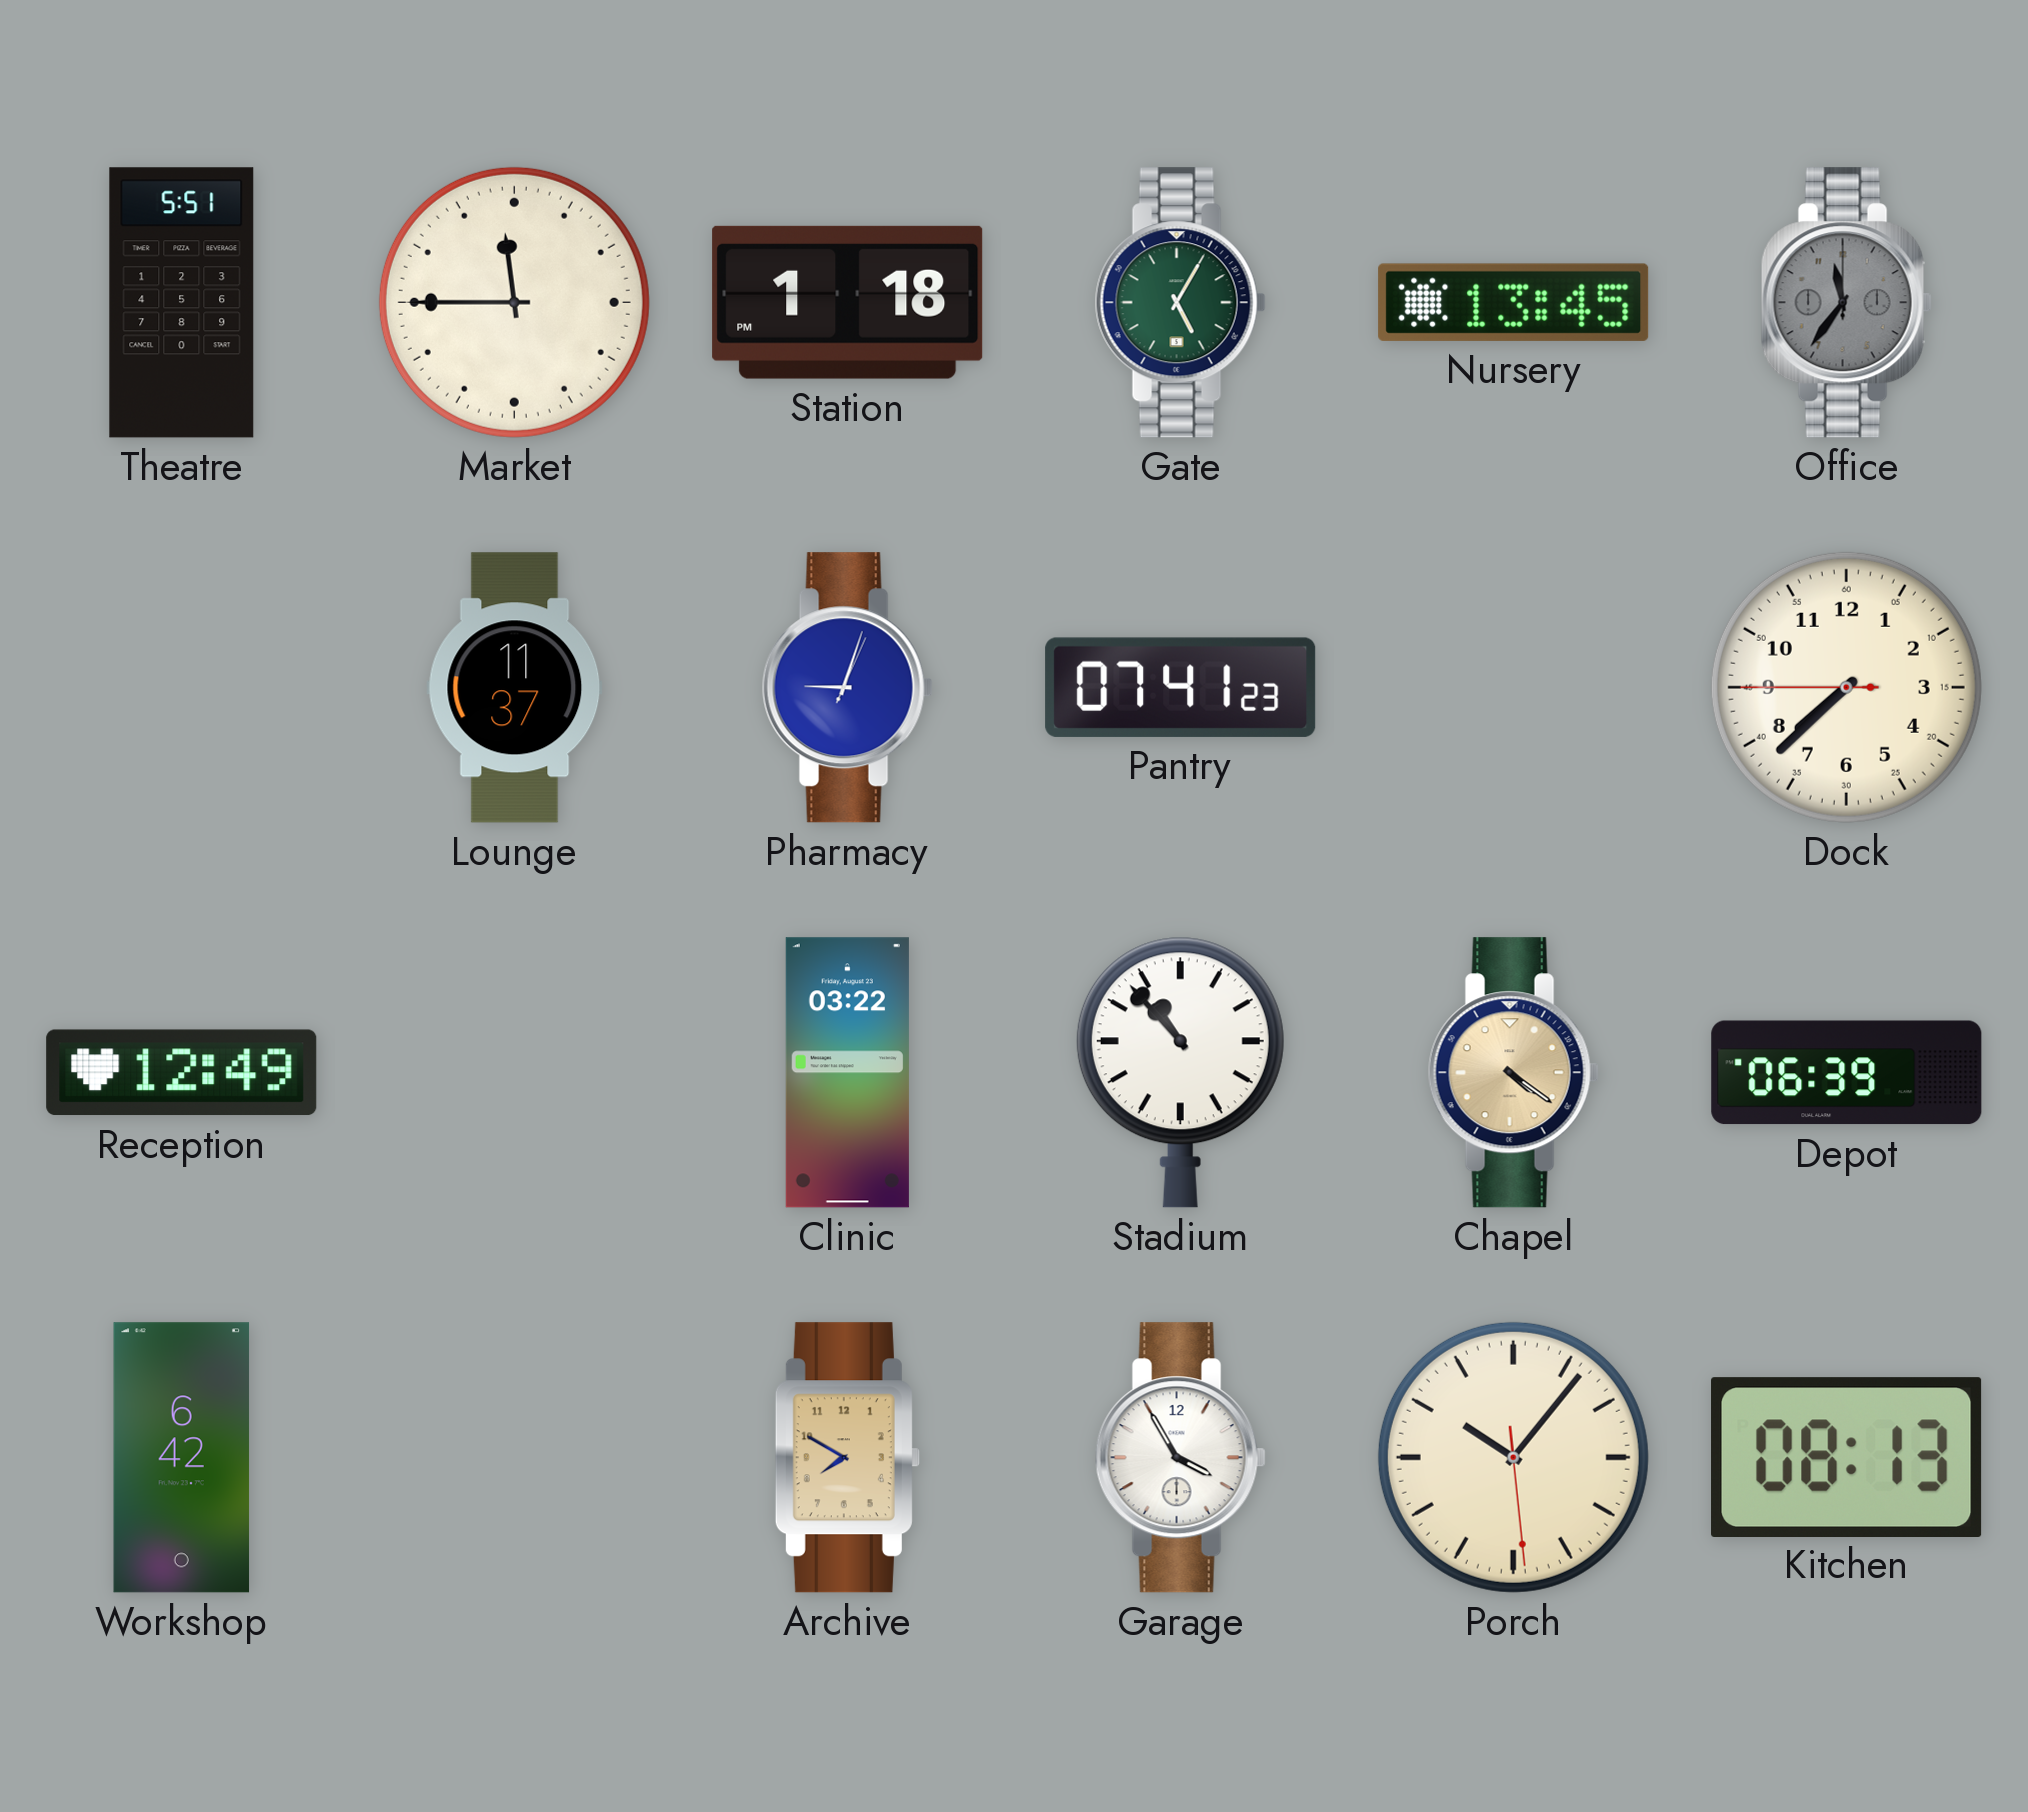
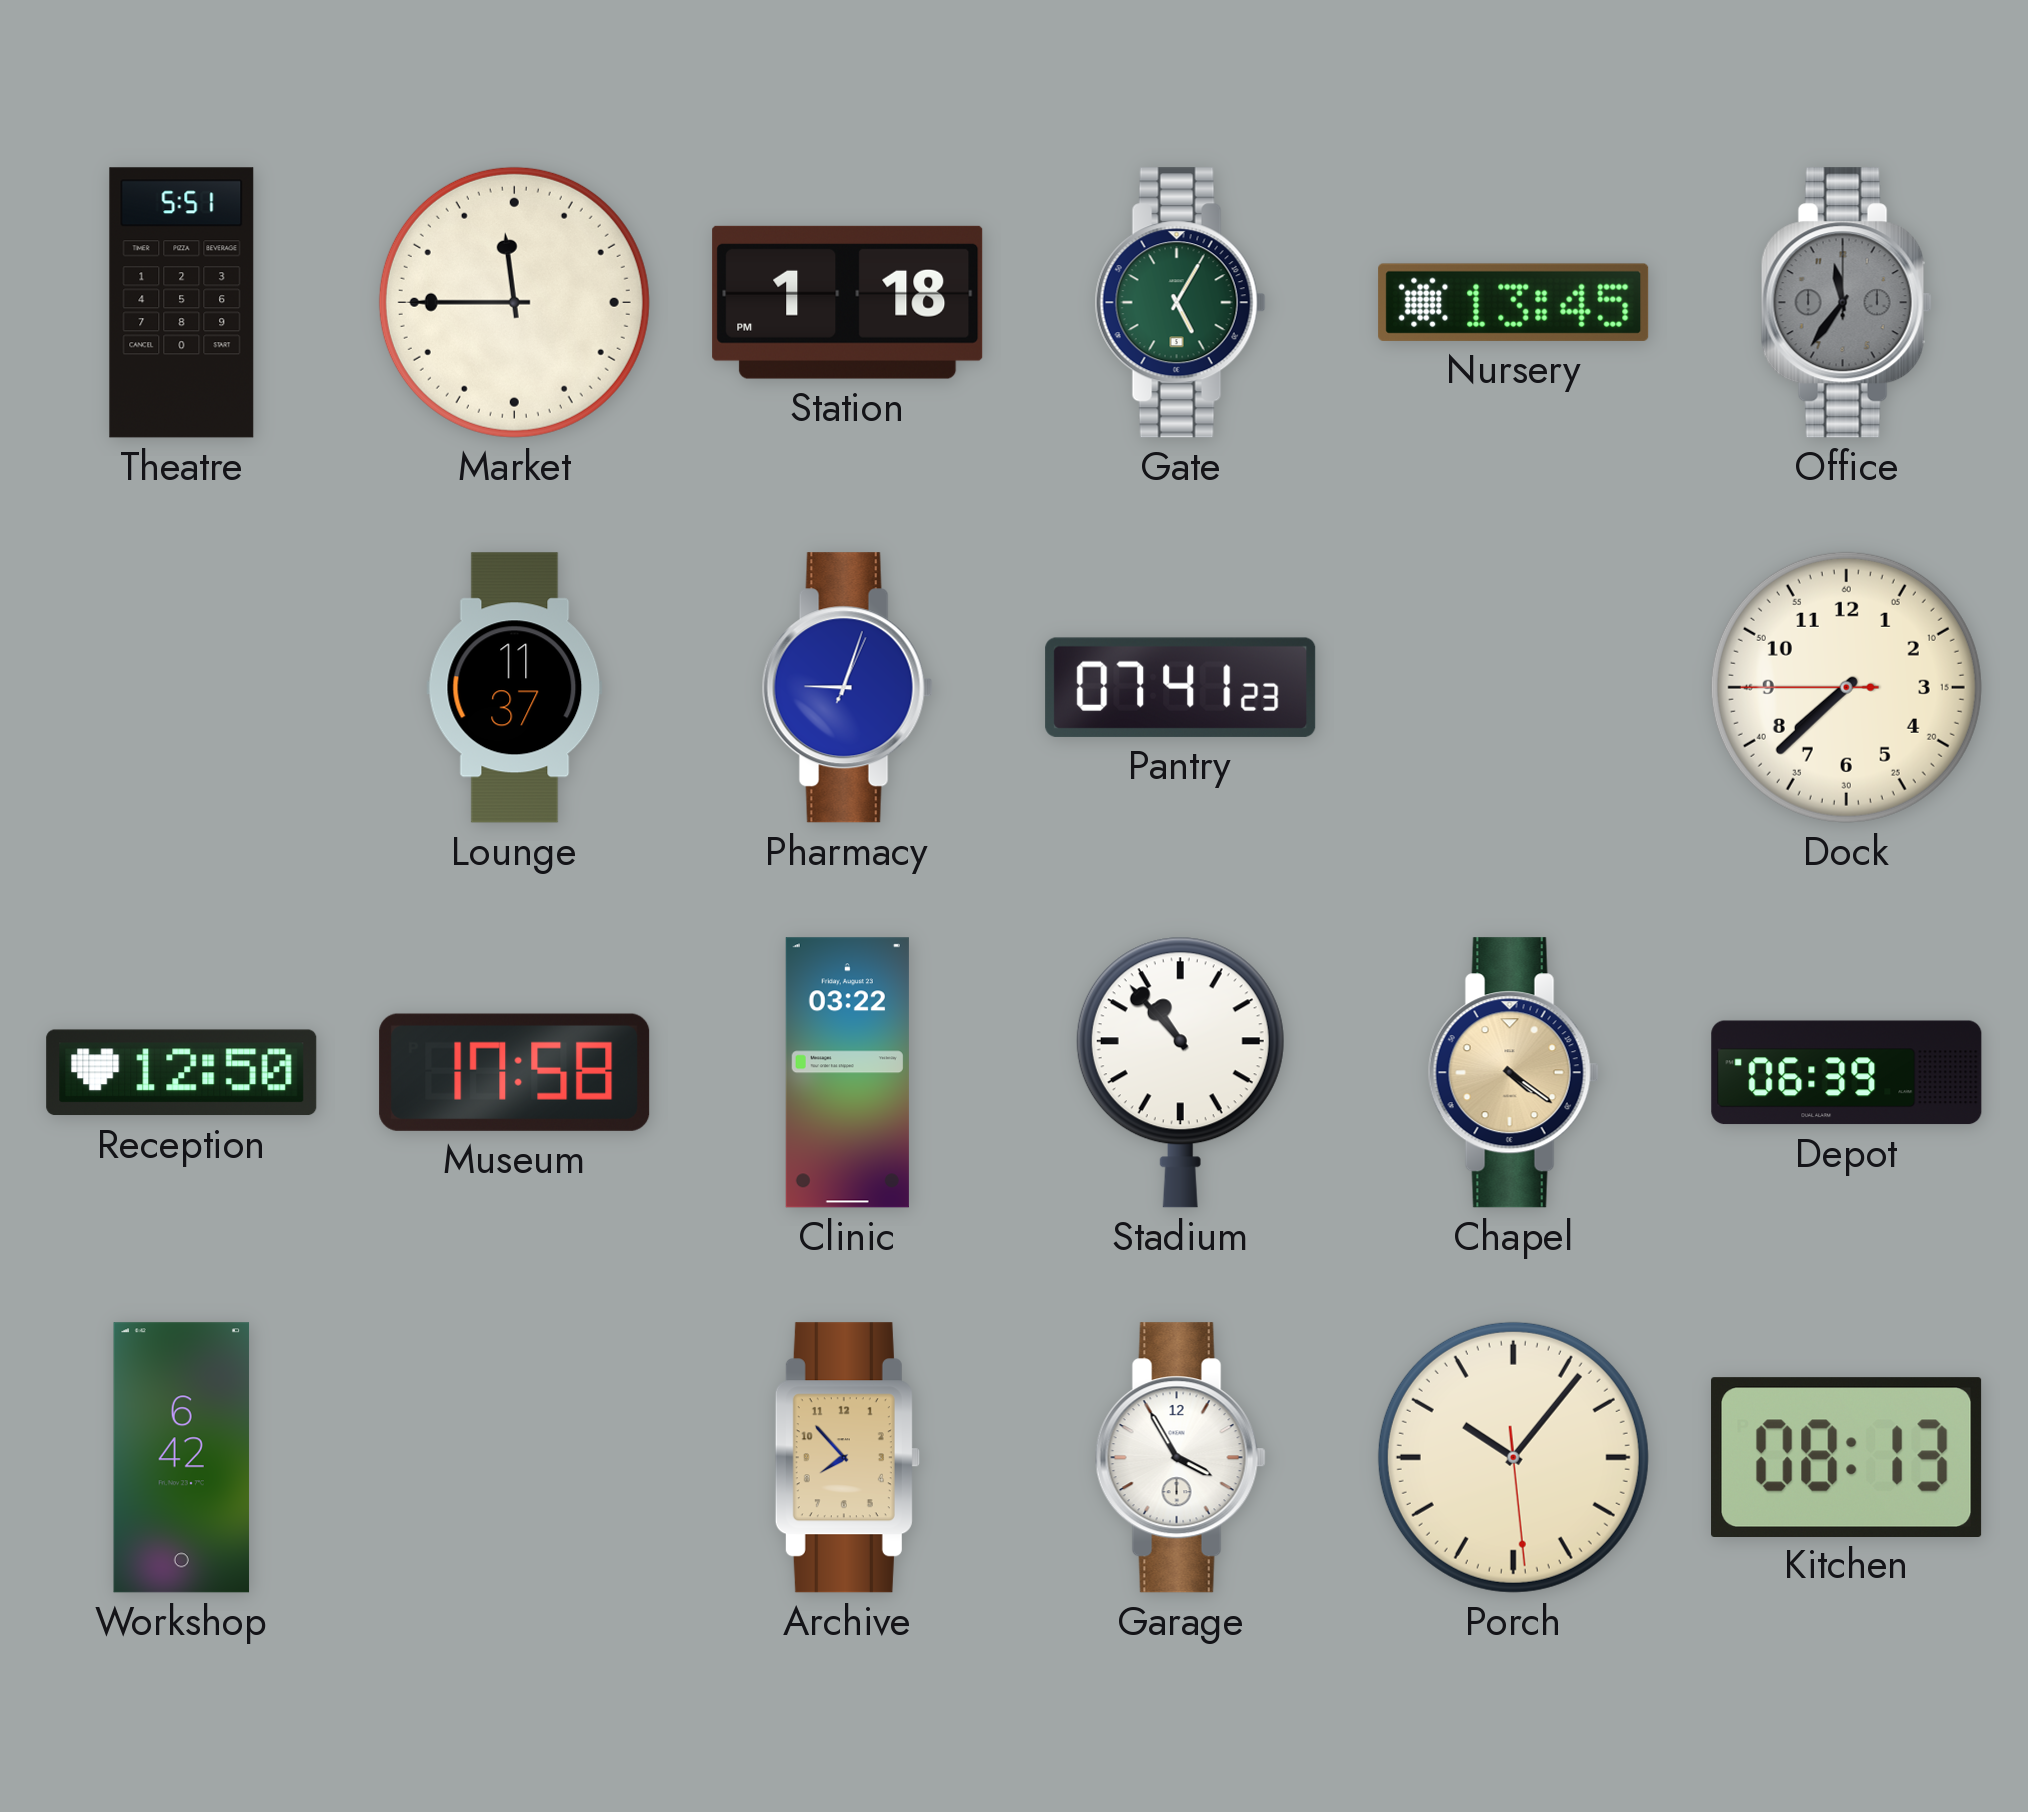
Reception: 12:49 -> 12:50
Museum: none -> 17:58
Archive: 7:50 -> 7:53
